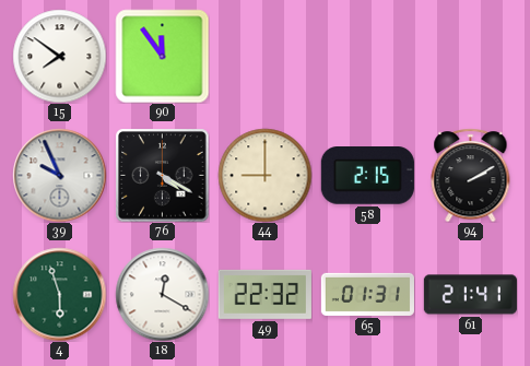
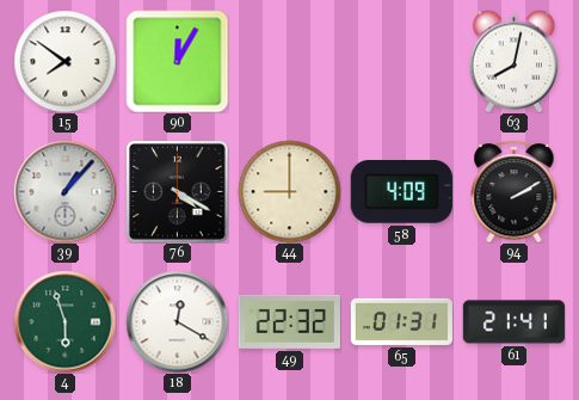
90: 11:54 -> 12:05
63: none -> 8:02
39: 9:56 -> 1:07
58: 2:15 -> 4:09
